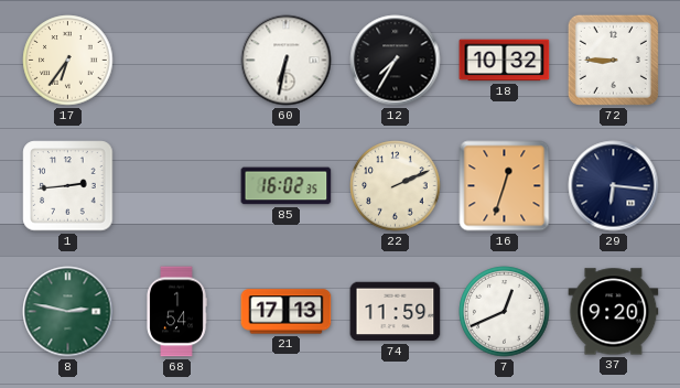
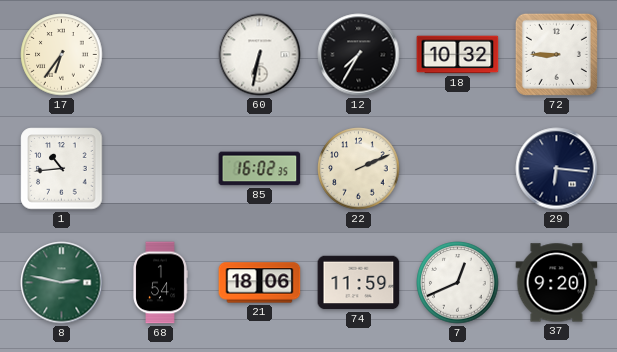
1: 2:44 -> 10:44
16: 12:33 -> none
21: 17:13 -> 18:06
